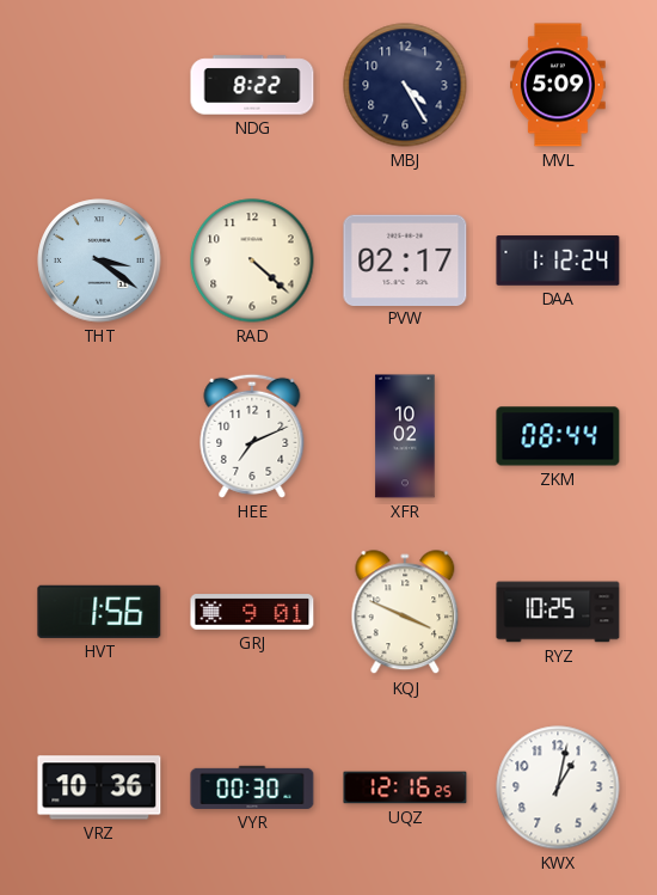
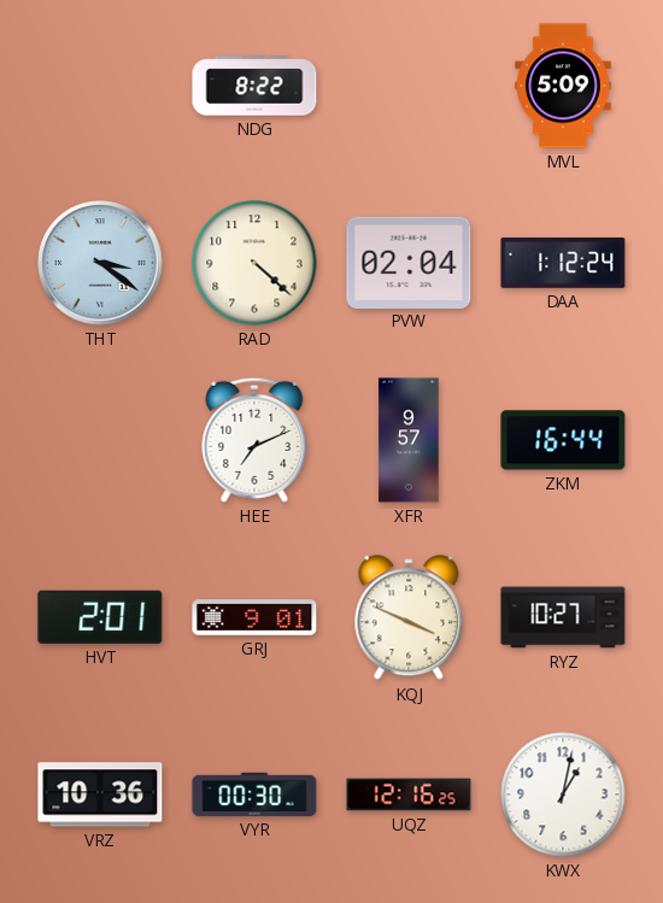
MBJ: 4:25 -> none
PVW: 02:17 -> 02:04
XFR: 10:02 -> 9:57
ZKM: 08:44 -> 16:44
HVT: 1:56 -> 2:01
RYZ: 10:25 -> 10:27
